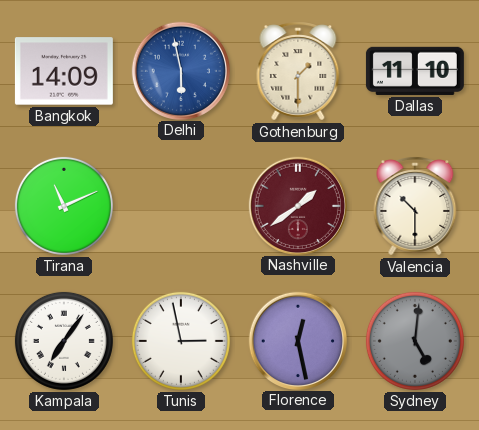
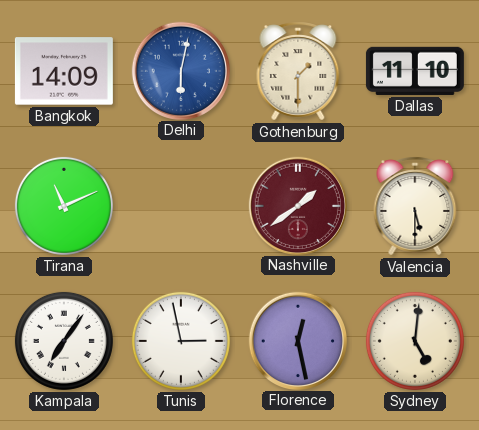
Delhi: 5:58 -> 6:02
Valencia: 10:30 -> 5:30
Sydney dial: grey -> cream
